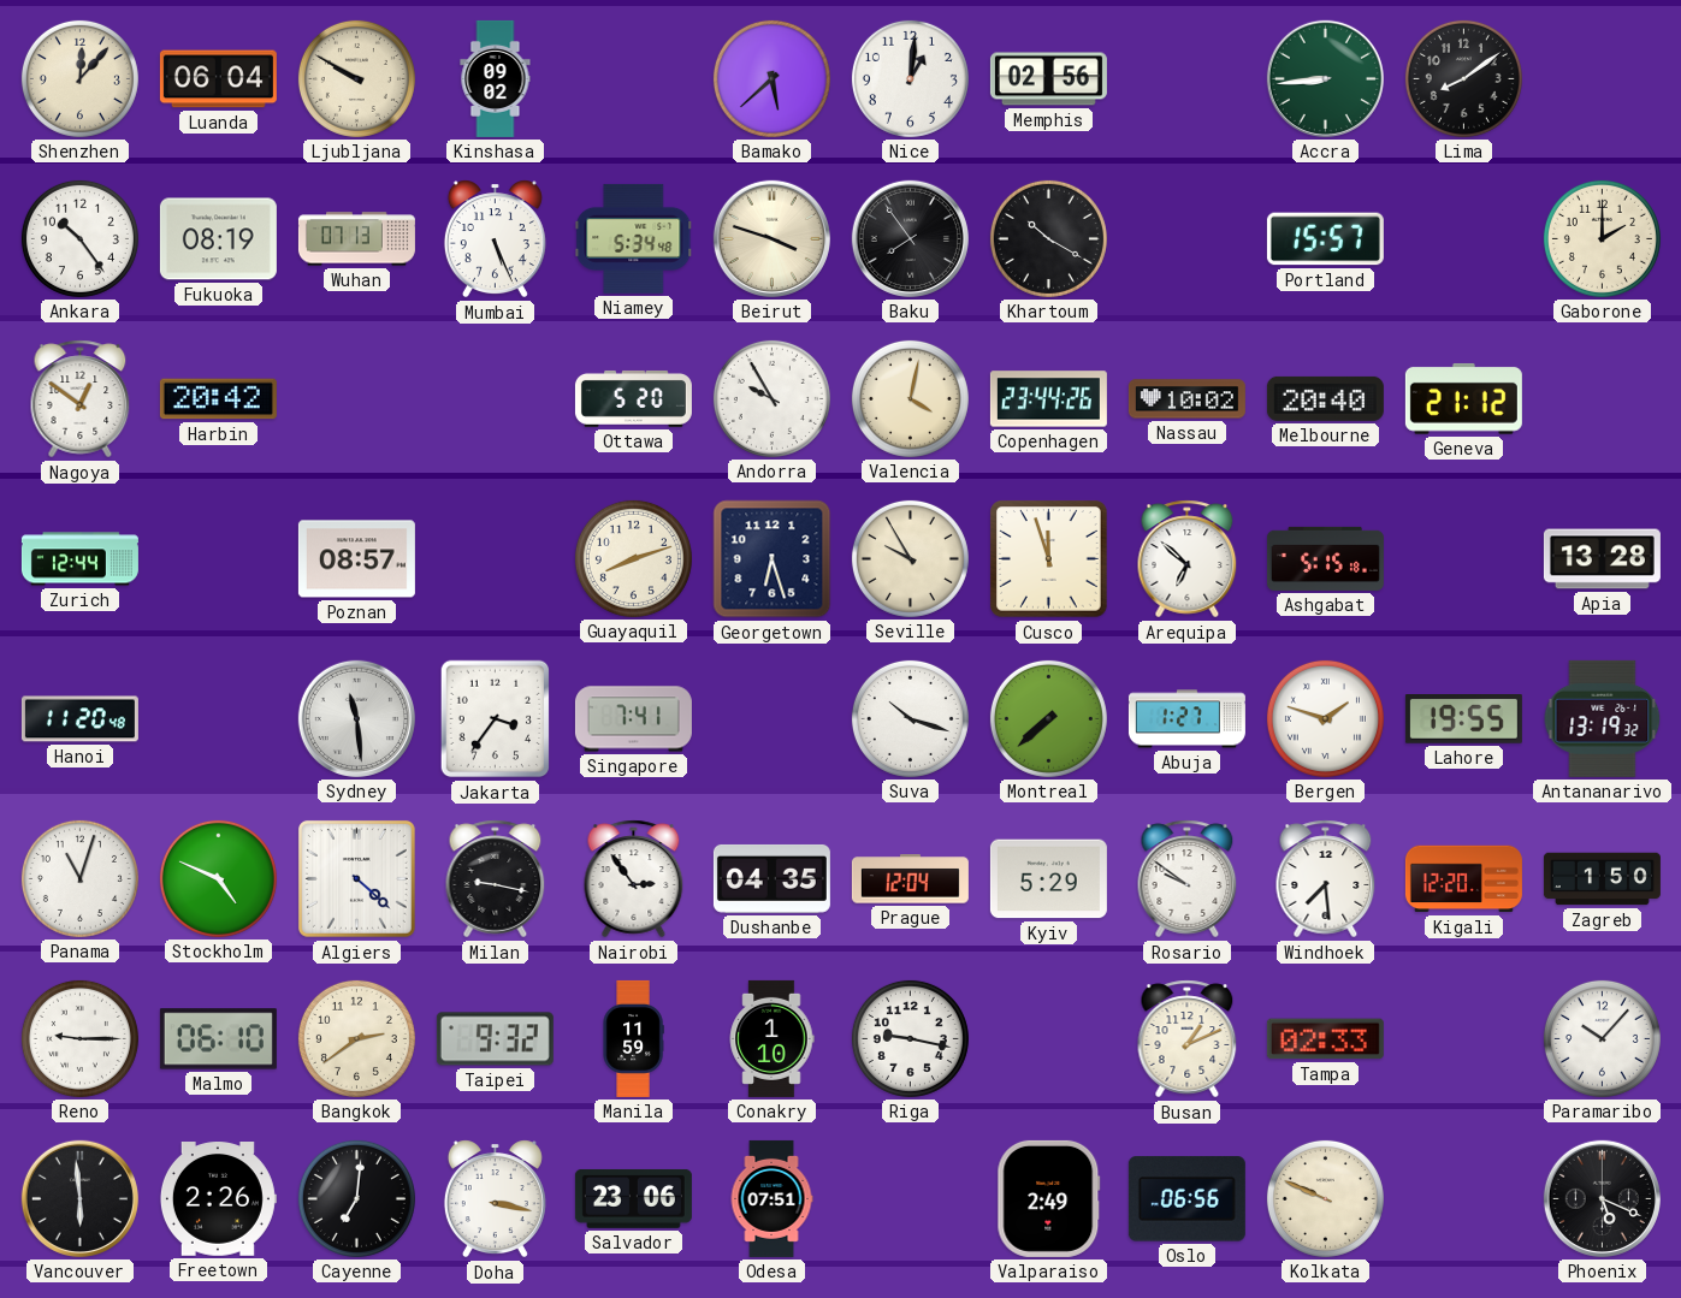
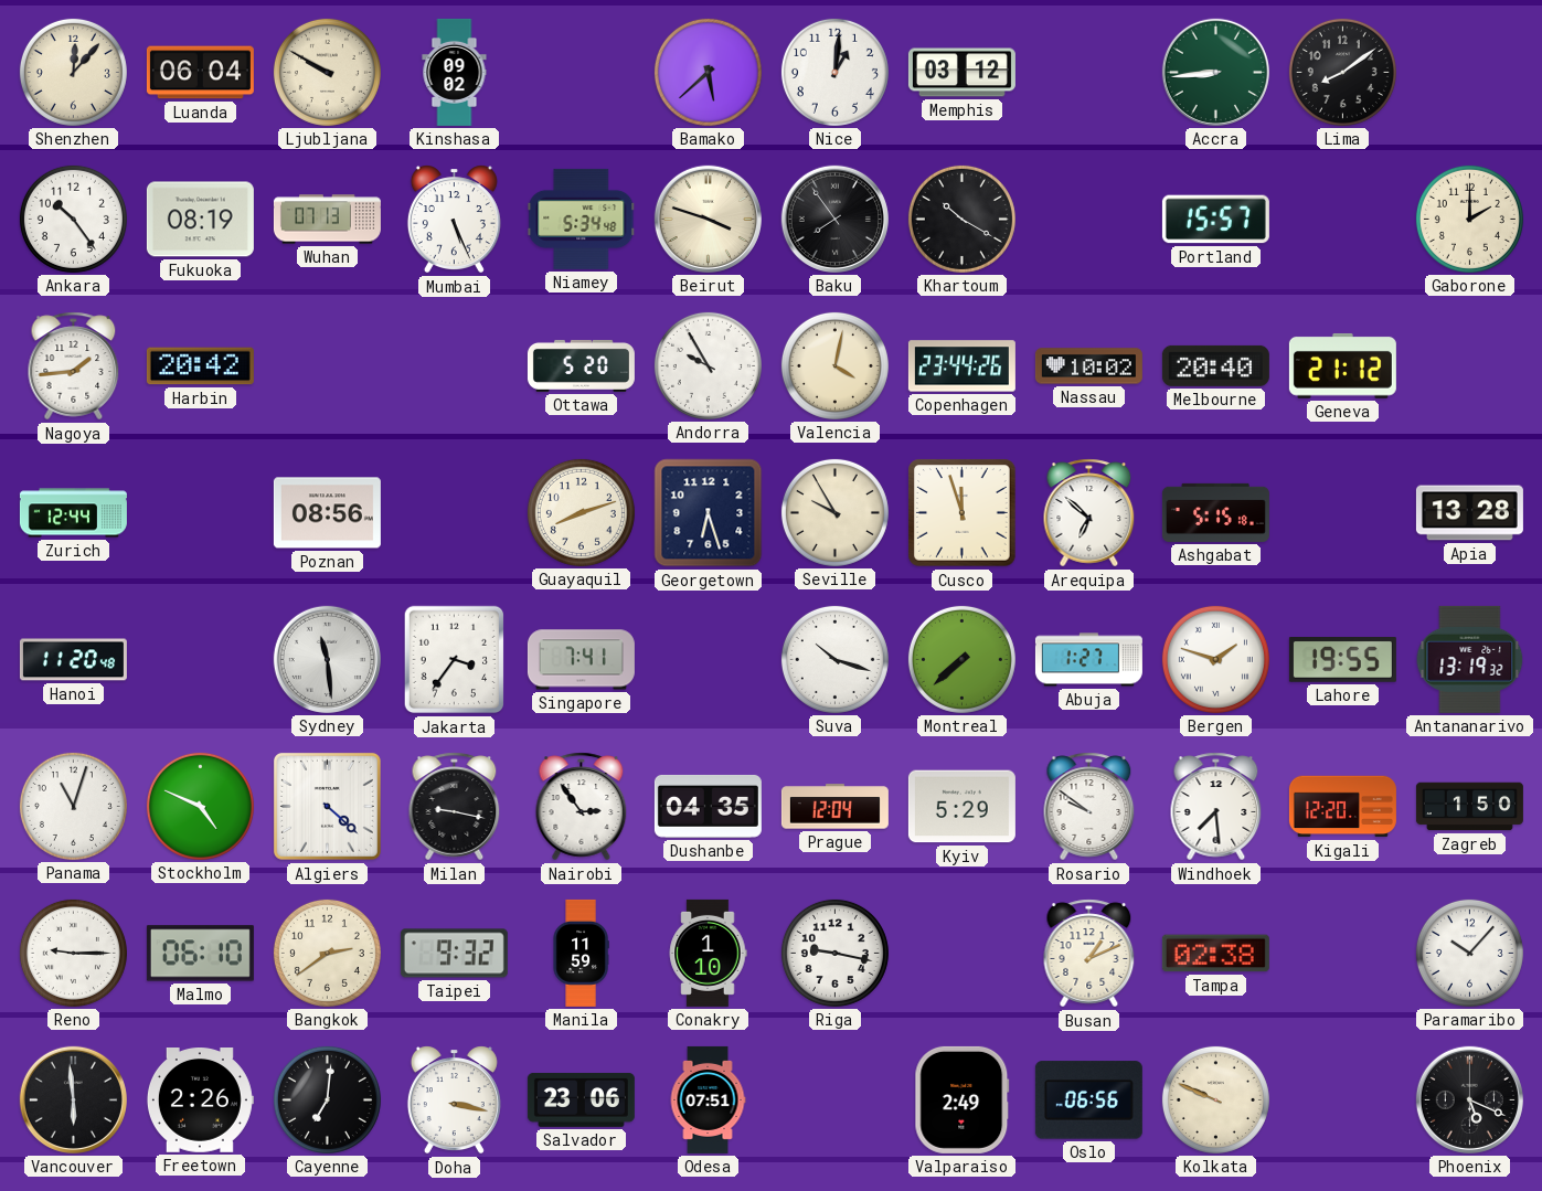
Memphis: 02:56 -> 03:12
Nagoya: 12:51 -> 1:44
Poznan: 08:57 -> 08:56
Tampa: 02:33 -> 02:38
